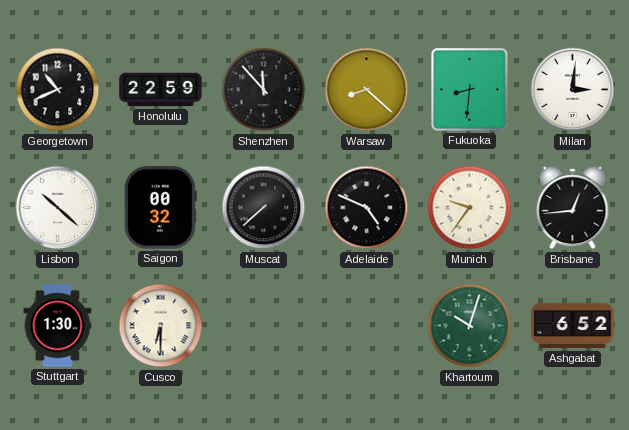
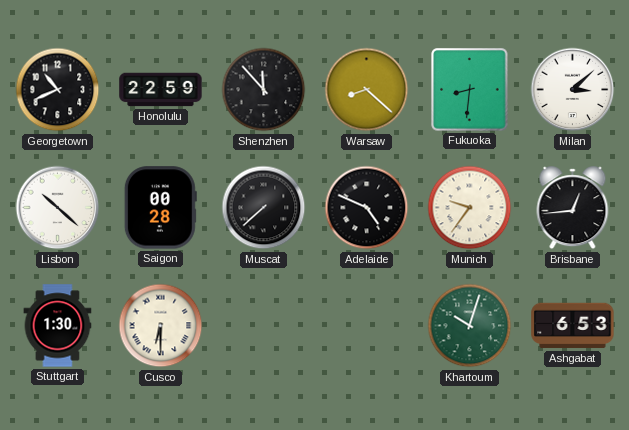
Milan: 3:01 -> 3:08
Saigon: 00:32 -> 00:28
Ashgabat: 6:52 -> 6:53
